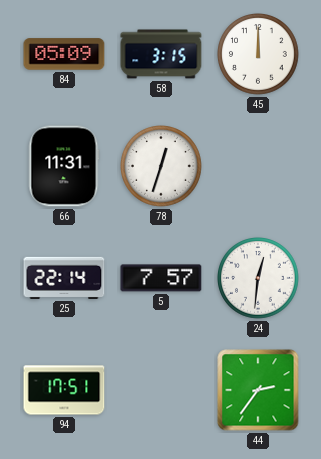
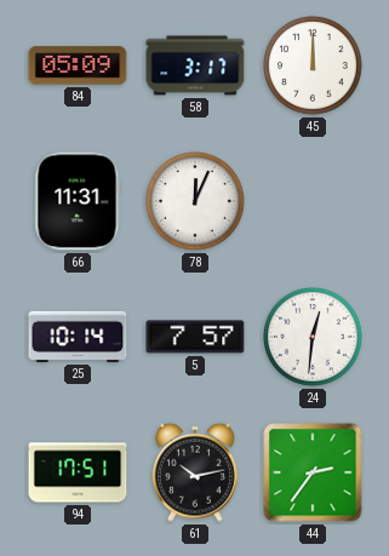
58: 3:15 -> 3:17
78: 12:33 -> 12:04
25: 22:14 -> 10:14
61: none -> 10:13
